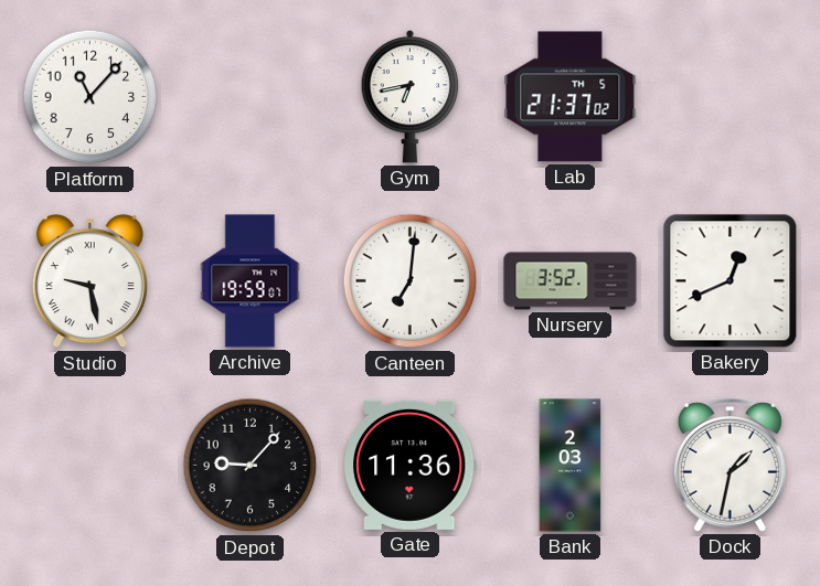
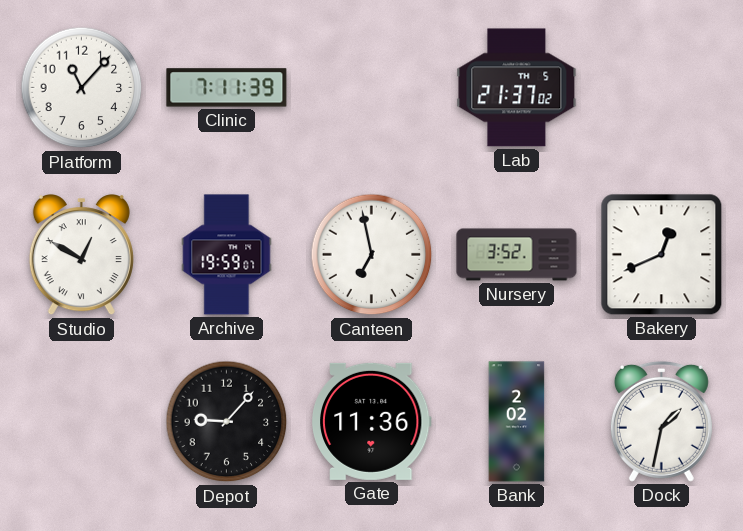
Clinic: none -> 7:11
Gym: 6:43 -> none
Studio: 9:28 -> 12:50
Canteen: 7:01 -> 6:58
Bank: 2:03 -> 2:02
